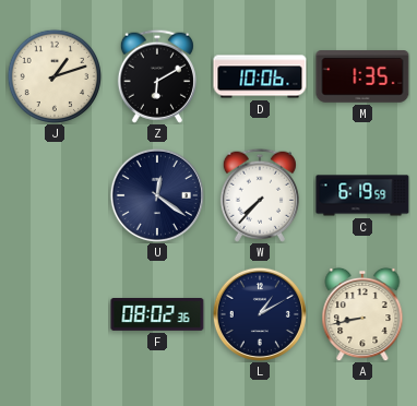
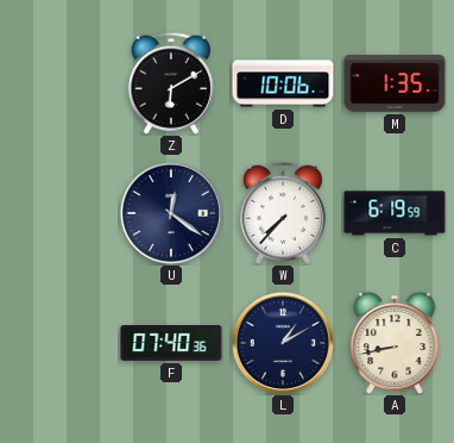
J: 1:12 -> none
F: 08:02 -> 07:40
